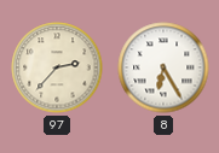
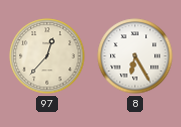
97: 2:37 -> 12:37
